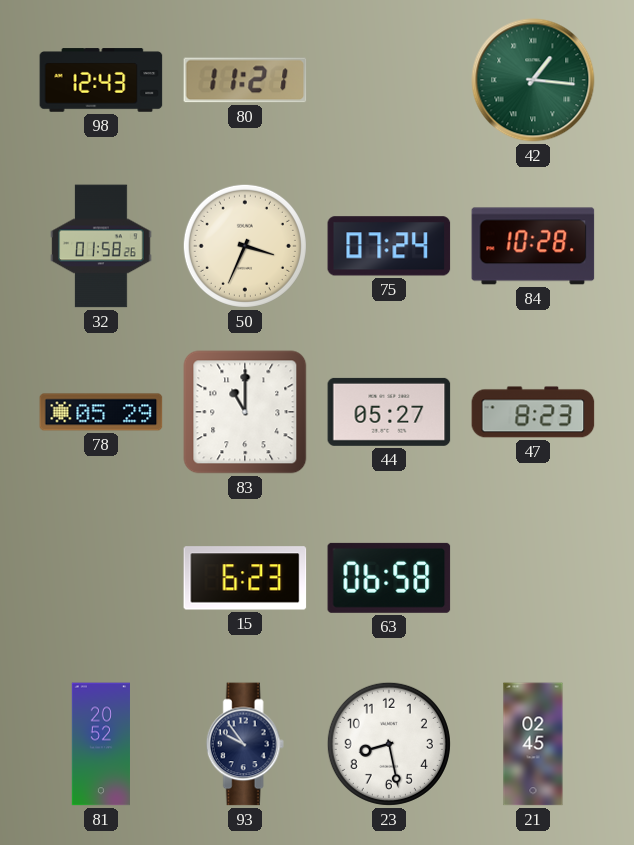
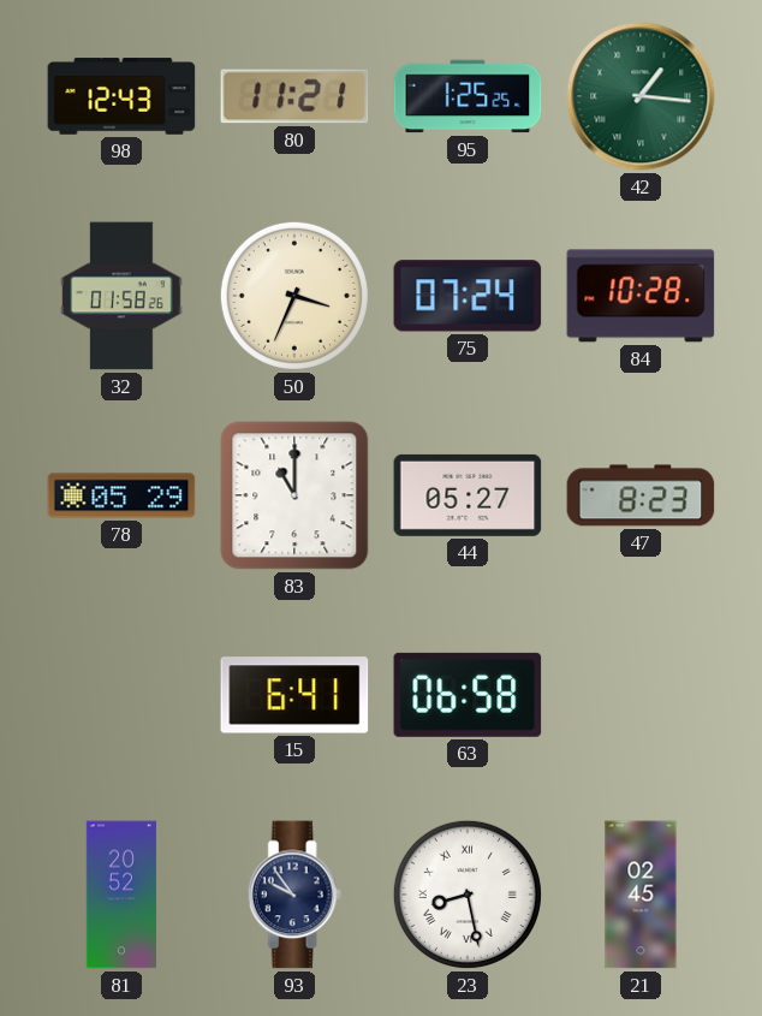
95: none -> 1:25
15: 6:23 -> 6:41
23 numerals: Arabic -> Roman
